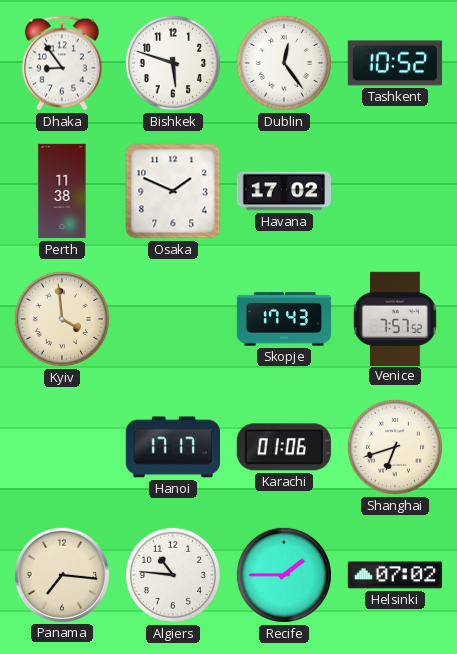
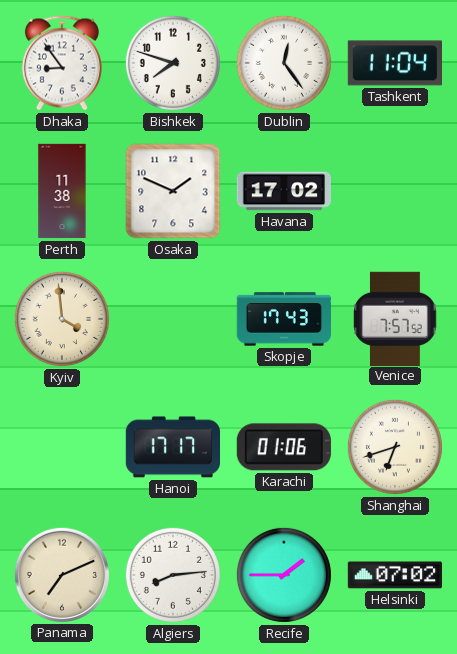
Bishkek: 5:48 -> 7:48
Tashkent: 10:52 -> 11:04
Panama: 7:16 -> 7:11
Algiers: 10:46 -> 8:14
